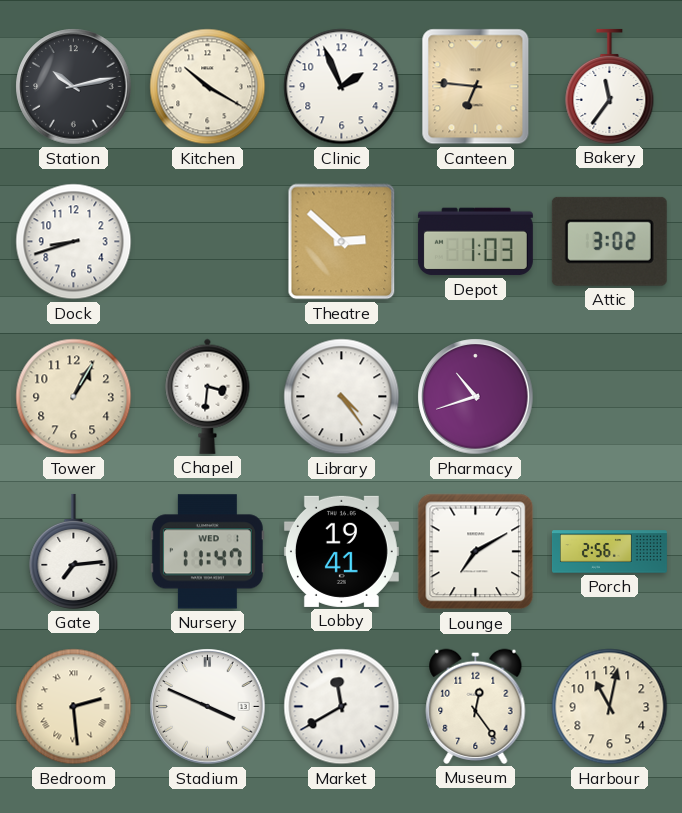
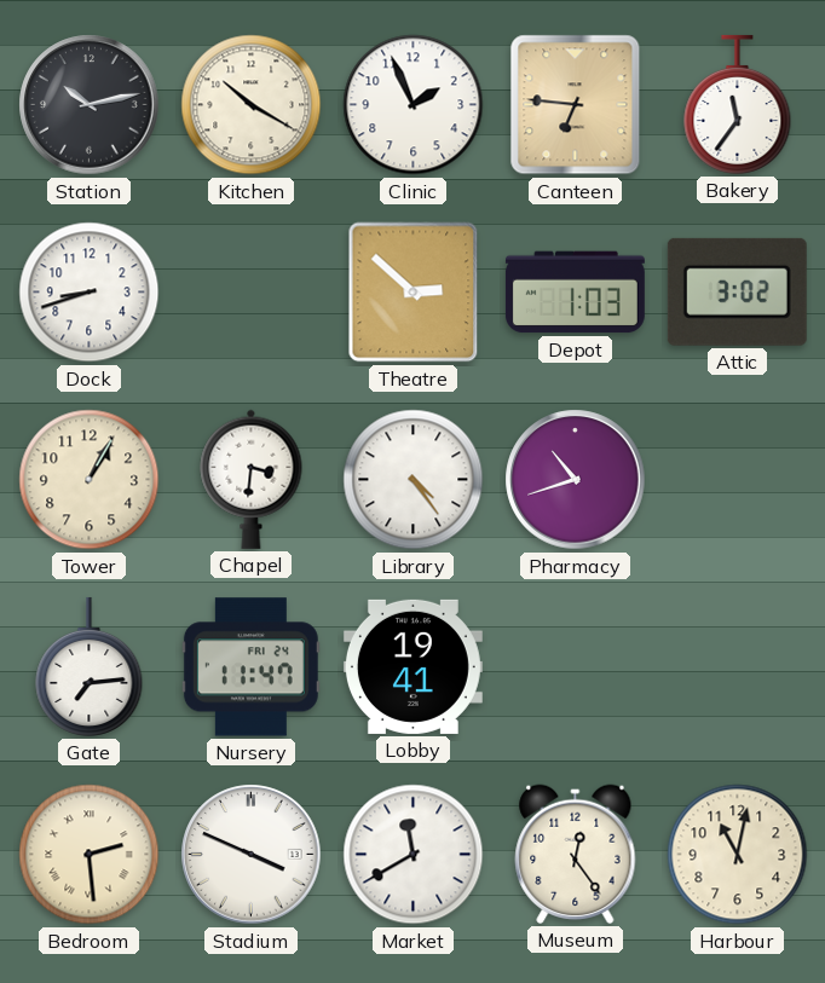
Nursery date: WED 1 -> FRI 24
Lounge: 7:10 -> none
Porch: 2:56 -> none
